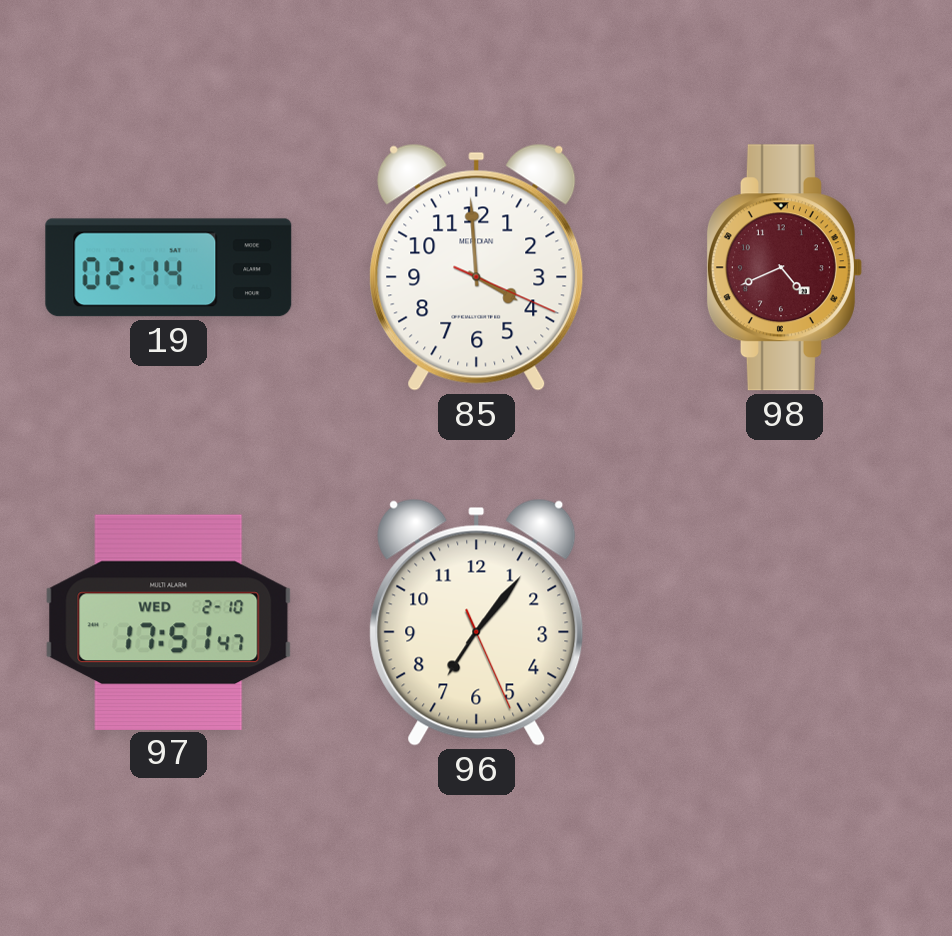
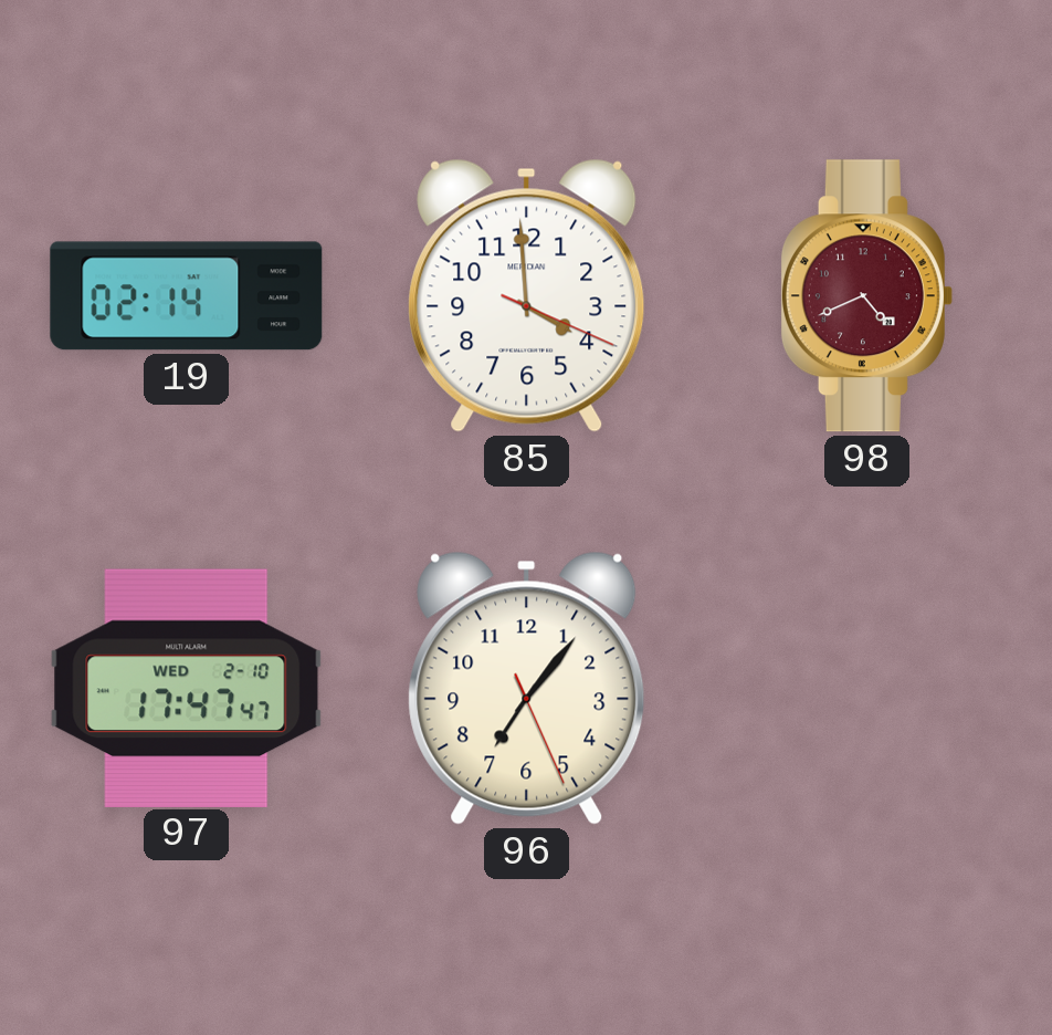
97: 17:51 -> 17:47
